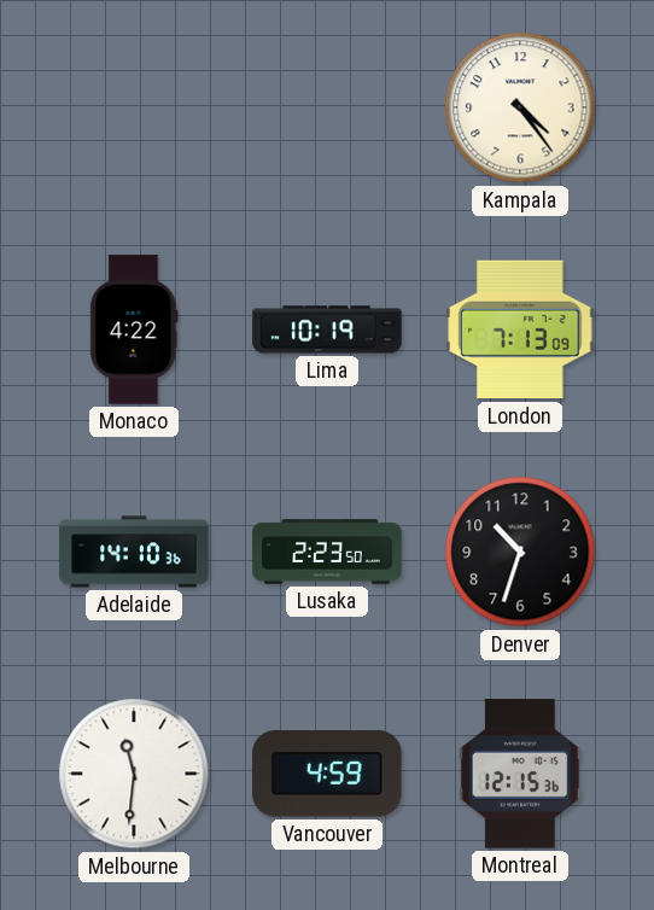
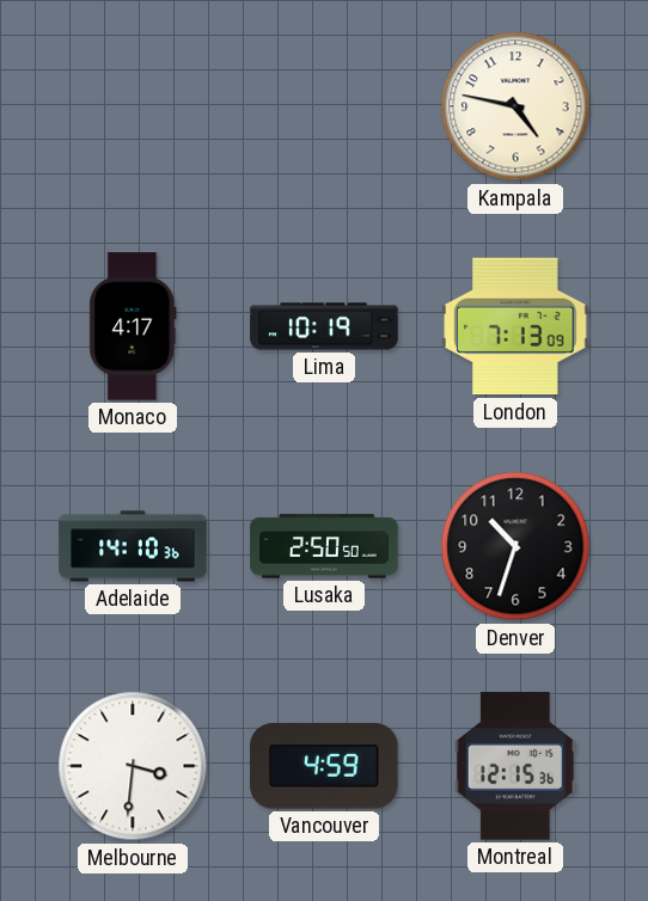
Kampala: 4:24 -> 4:47
Monaco: 4:22 -> 4:17
Lusaka: 2:23 -> 2:50
Melbourne: 11:31 -> 3:31
